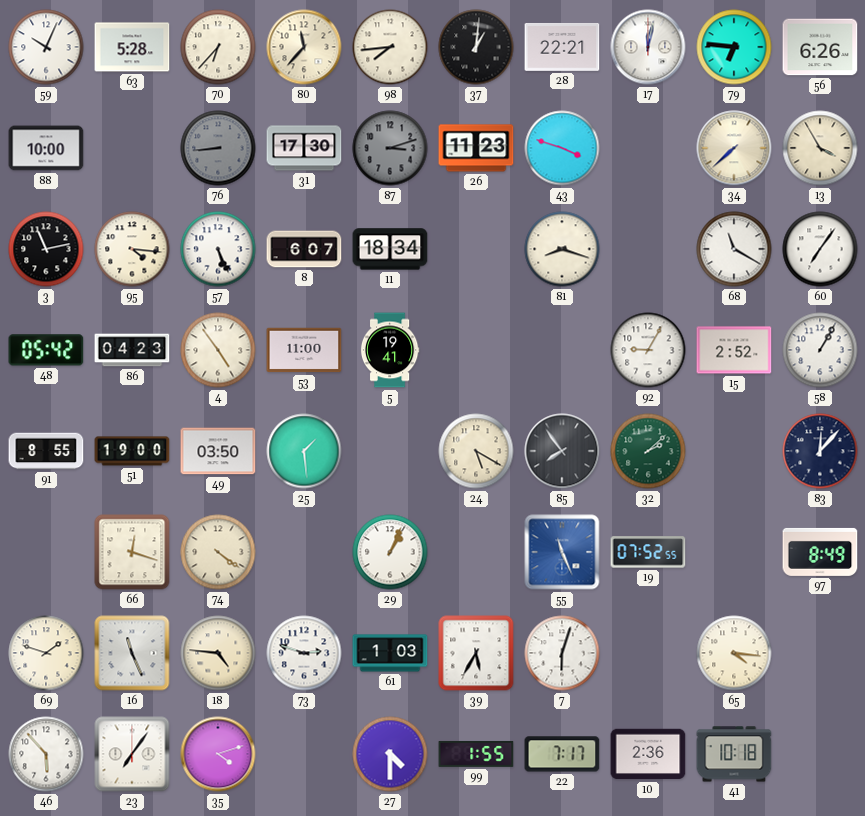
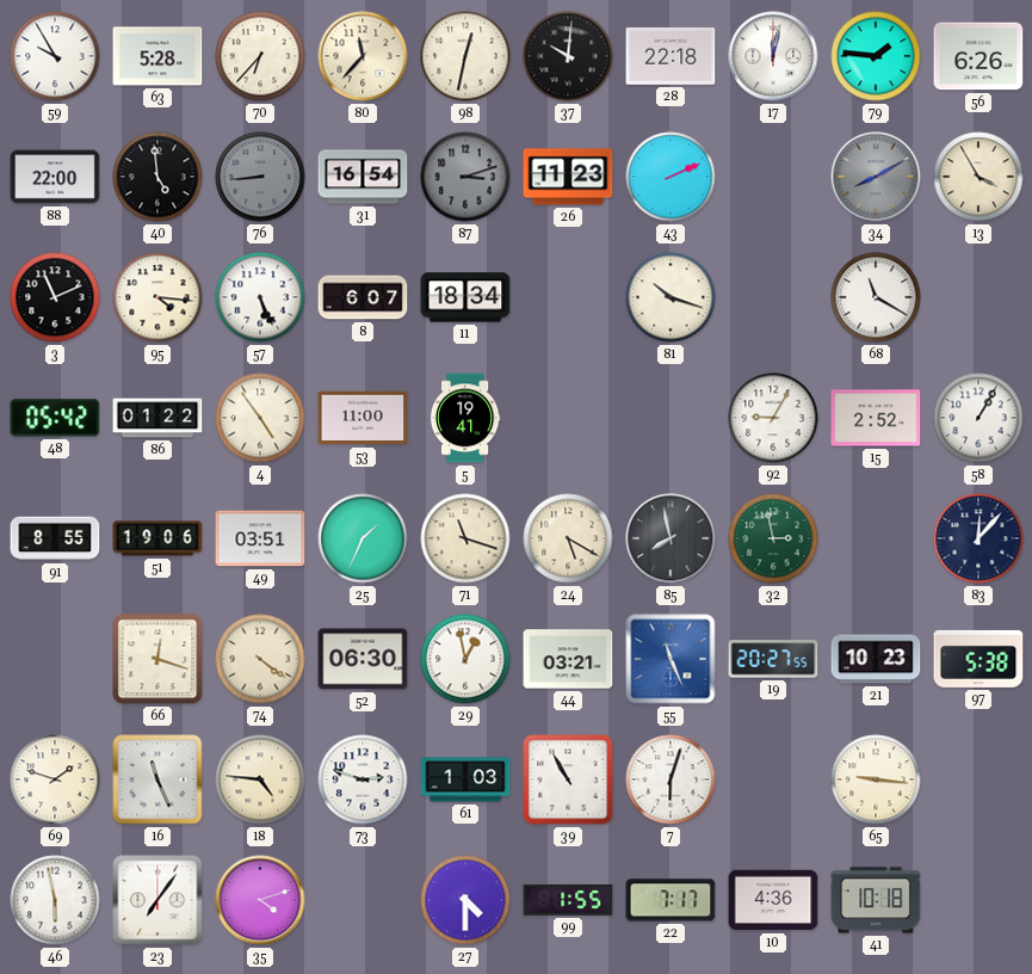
59: 10:04 -> 9:55
98: 7:44 -> 12:32
37: 1:01 -> 10:01
28: 22:21 -> 22:18
79: 6:46 -> 1:46
88: 10:00 -> 22:00
40: none -> 4:59
31: 17:30 -> 16:54
43: 3:48 -> 2:11
34: 7:38 -> 8:10
34 dial: cream -> grey
3: 11:13 -> 11:11
81: 8:18 -> 10:18
60: 7:06 -> none
86: 04:23 -> 01:22
51: 19:00 -> 19:06
49: 03:50 -> 03:51
25: 1:29 -> 1:34
71: none -> 11:18
85: 7:54 -> 7:58
32: 2:08 -> 2:58
52: none -> 06:30
29: 1:04 -> 12:58
44: none -> 03:21
19: 07:52 -> 20:27
21: none -> 10:23
97: 8:49 -> 5:38
39: 5:35 -> 10:55
65: 4:16 -> 9:16
46: 5:53 -> 5:58
10: 2:36 -> 4:36
